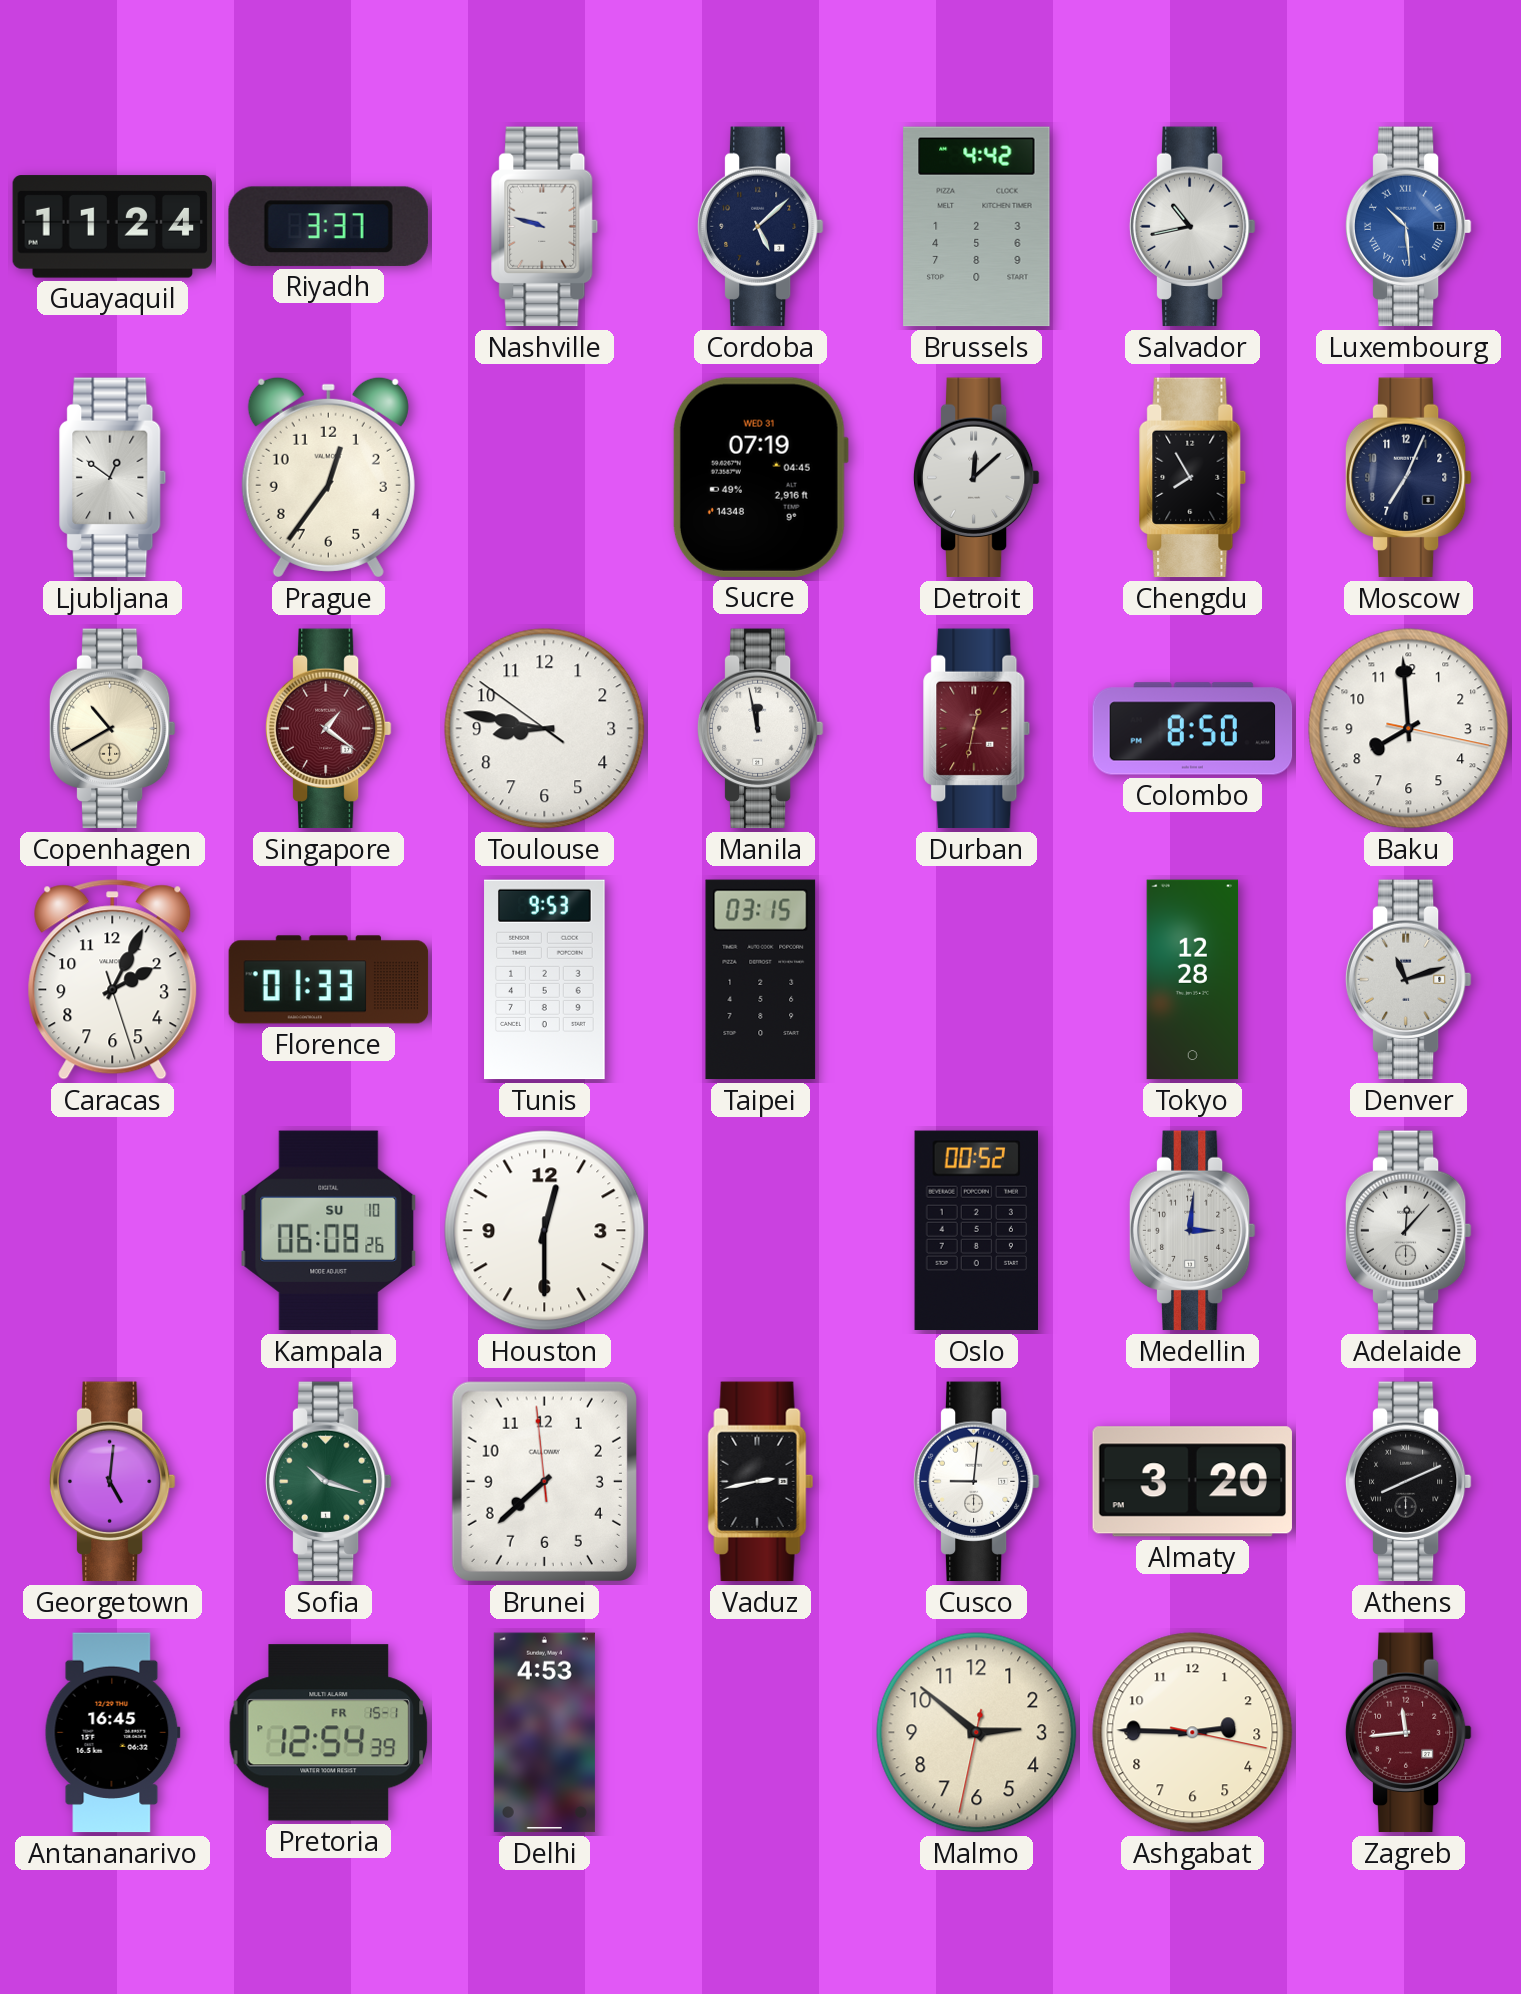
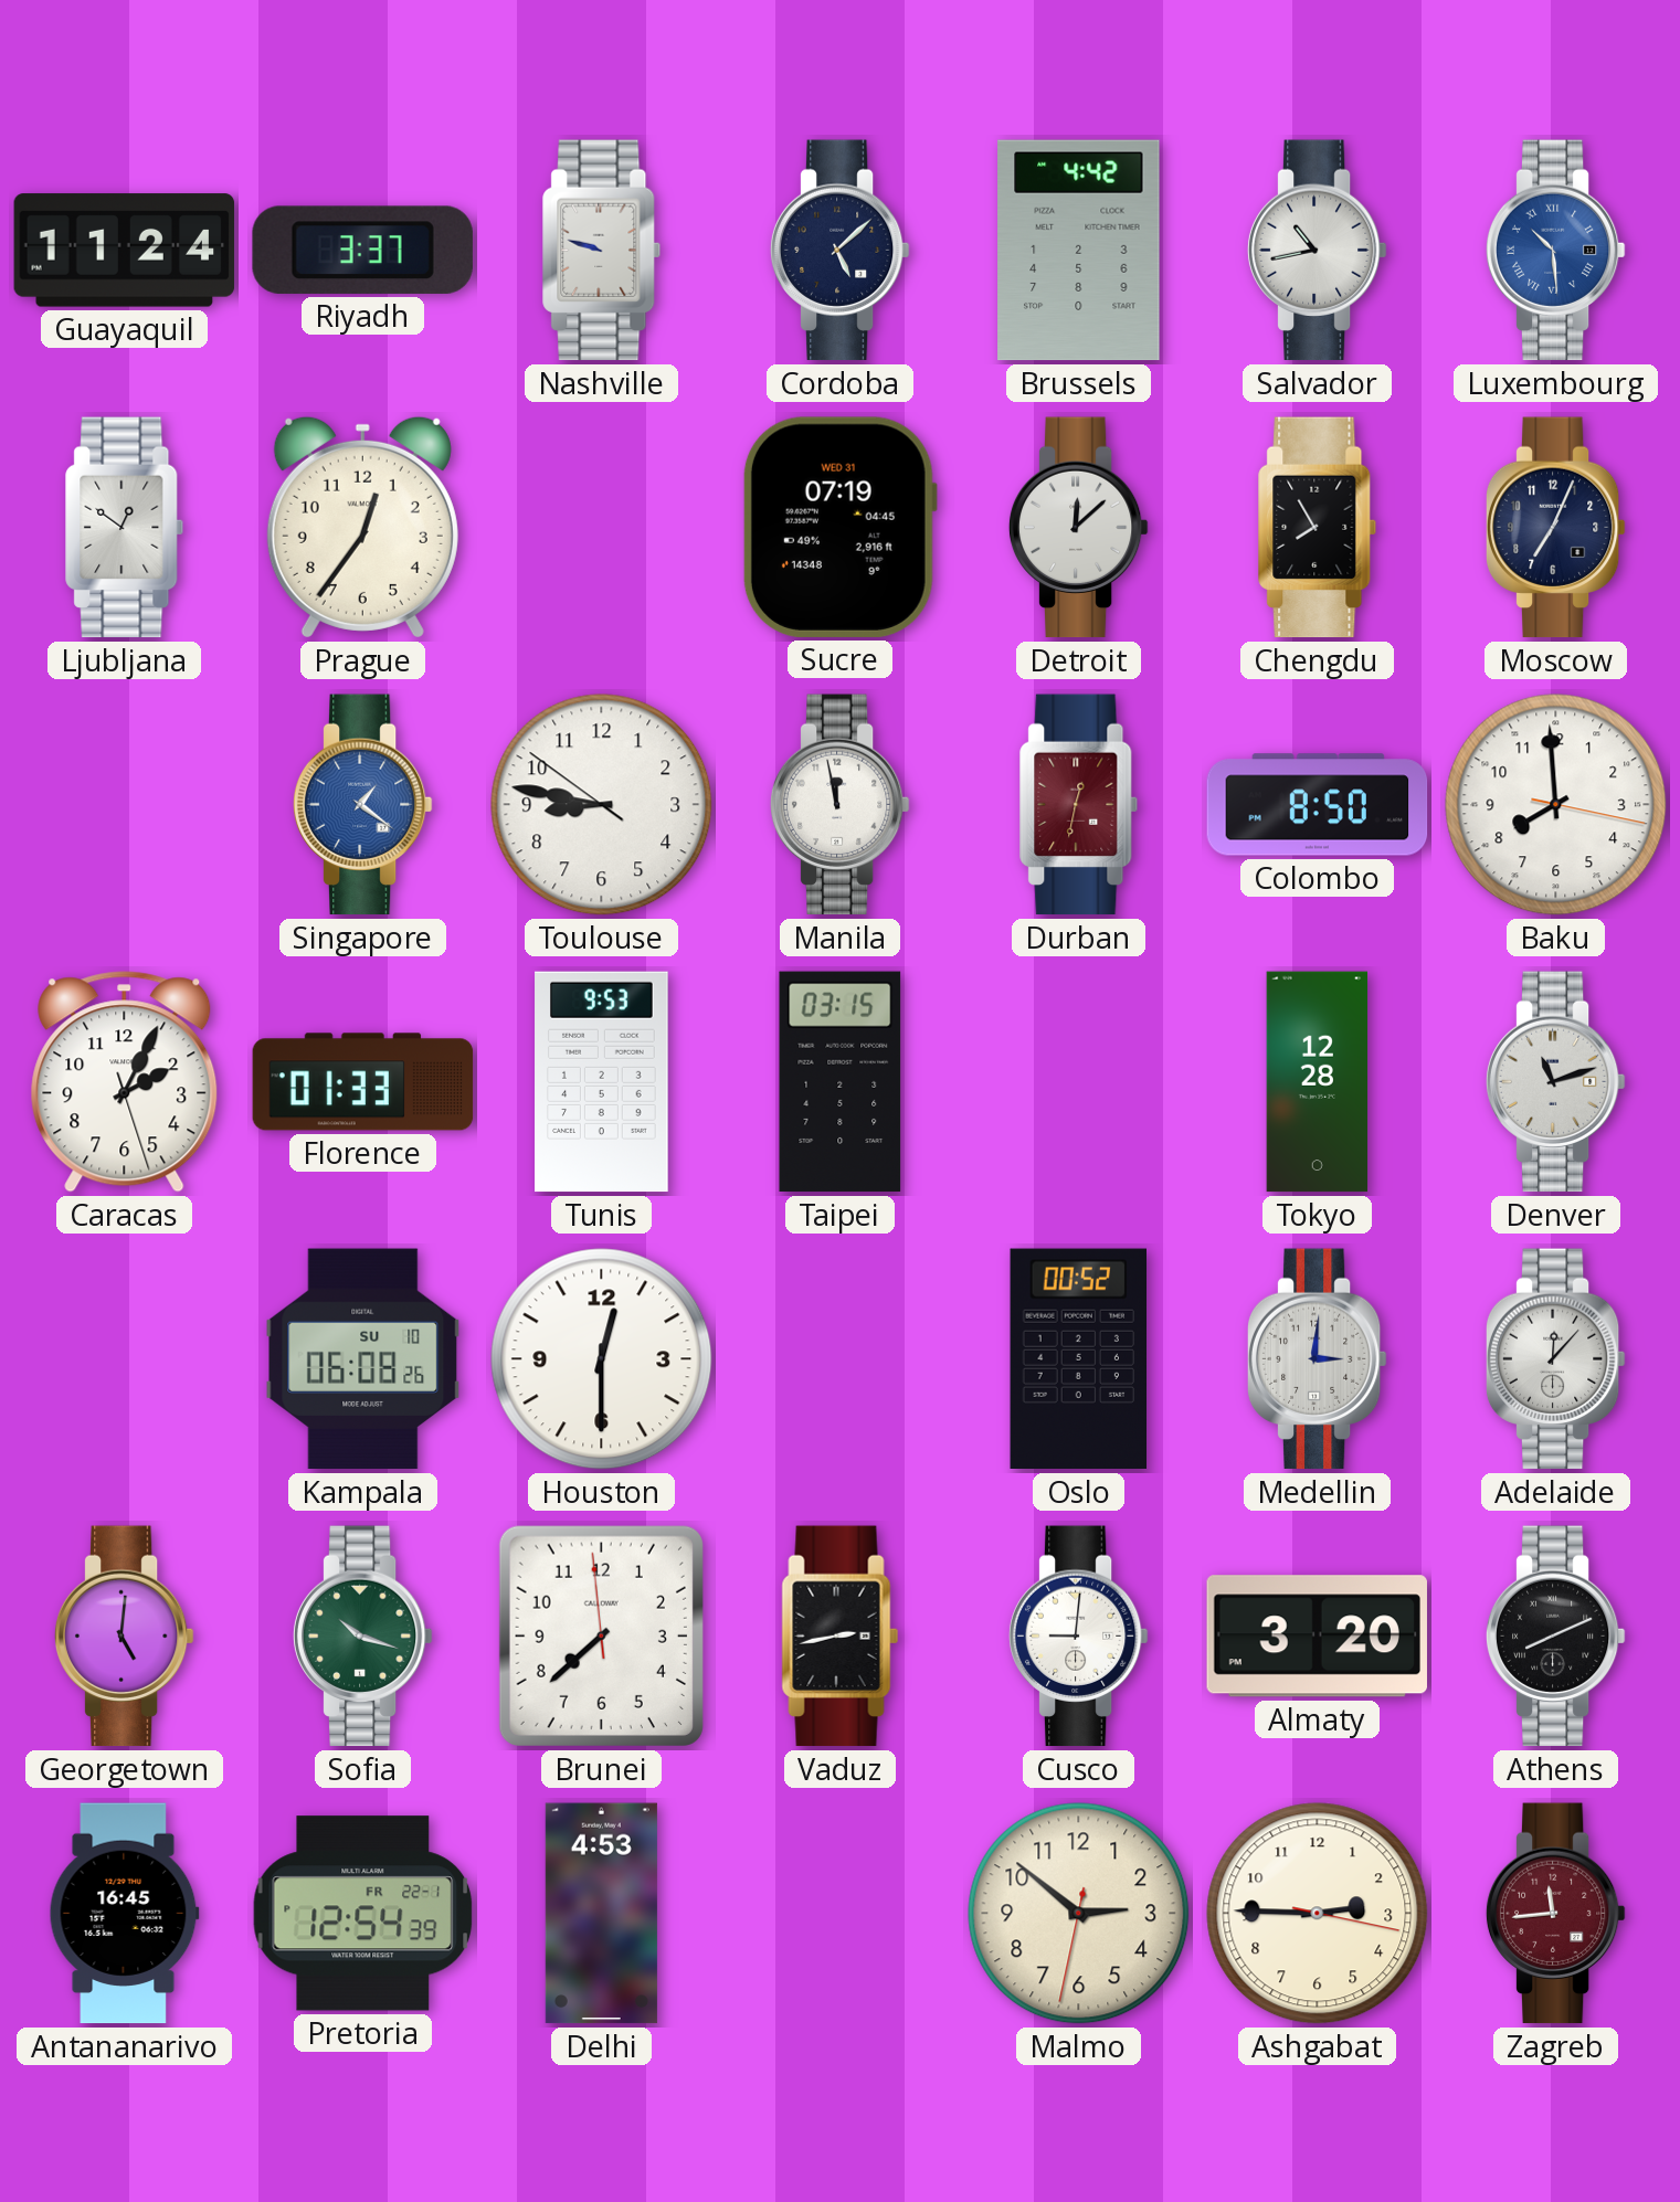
Copenhagen: 10:40 -> none
Singapore dial: burgundy -> blue
Pretoria date: FR 15-1 -> FR 22-1
